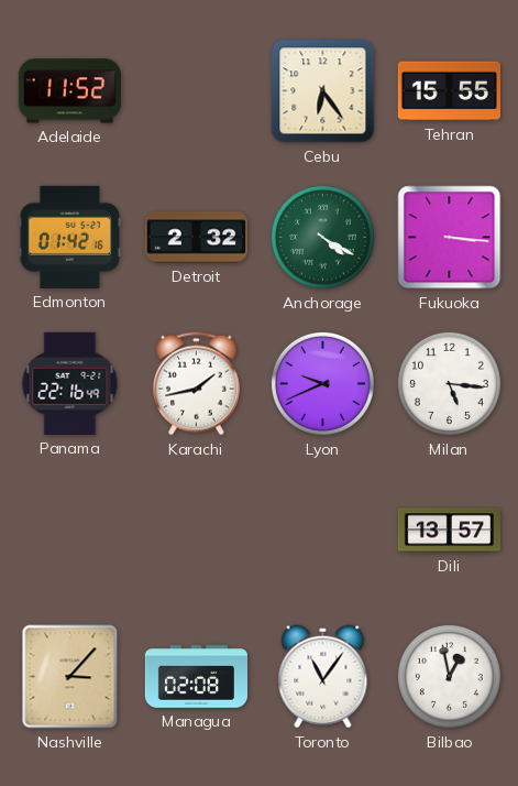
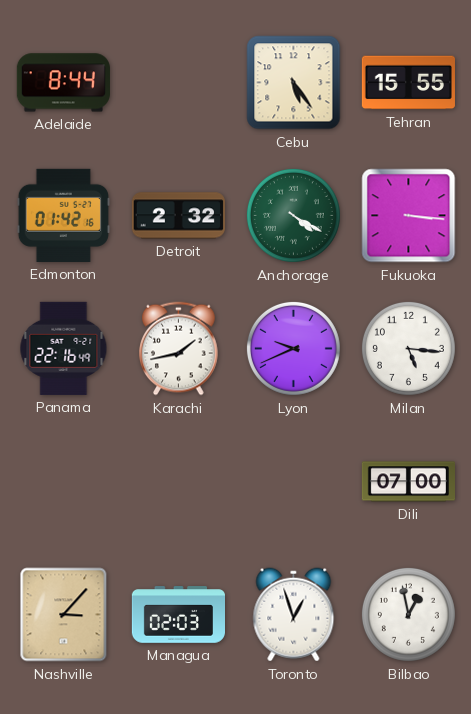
Adelaide: 11:52 -> 8:44
Cebu: 6:24 -> 5:24
Dili: 13:57 -> 07:00
Managua: 02:08 -> 02:03
Toronto: 11:06 -> 12:57
